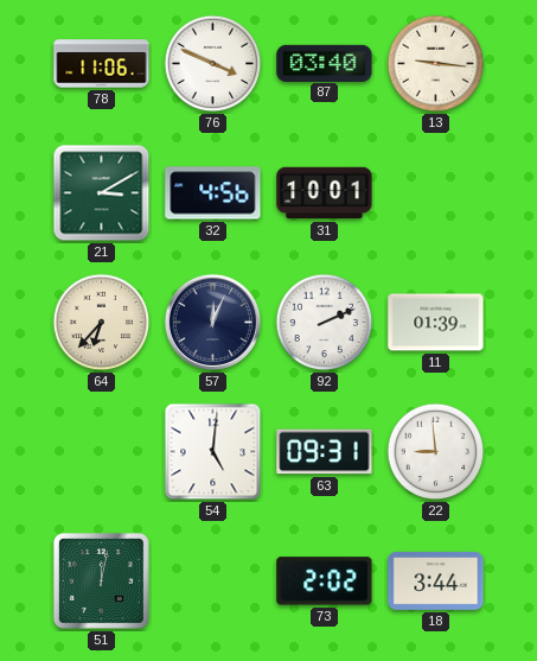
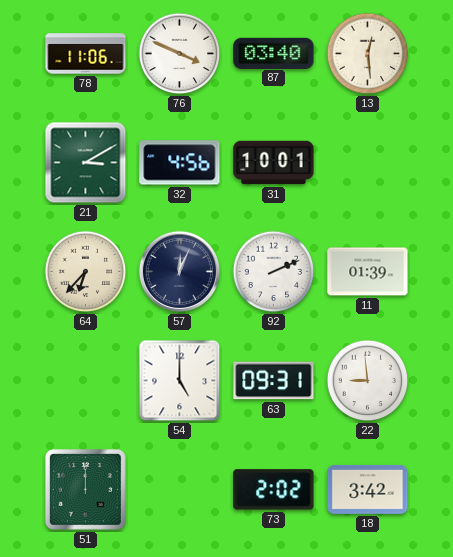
13: 9:16 -> 12:29
54: 5:01 -> 5:00
51: 12:02 -> 12:00
18: 3:44 -> 3:42
